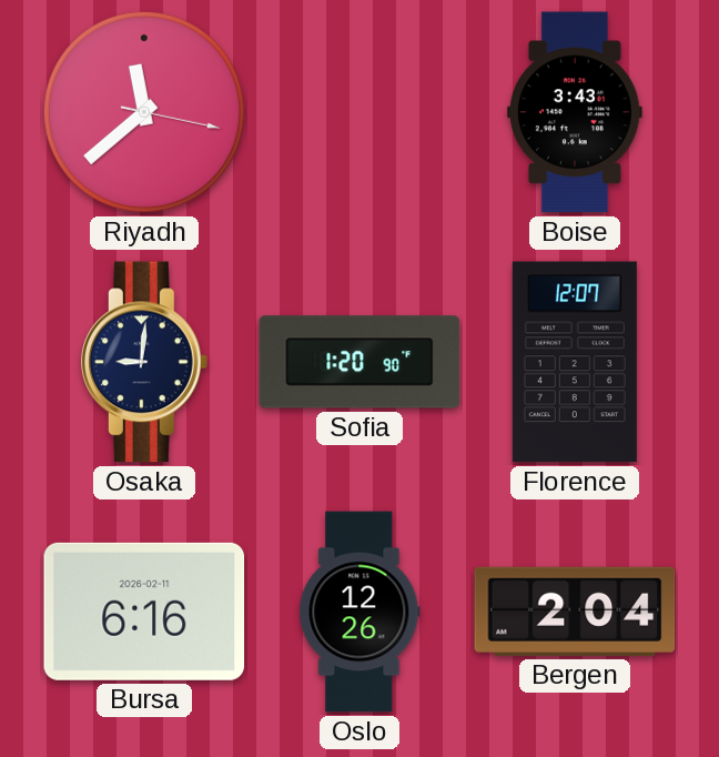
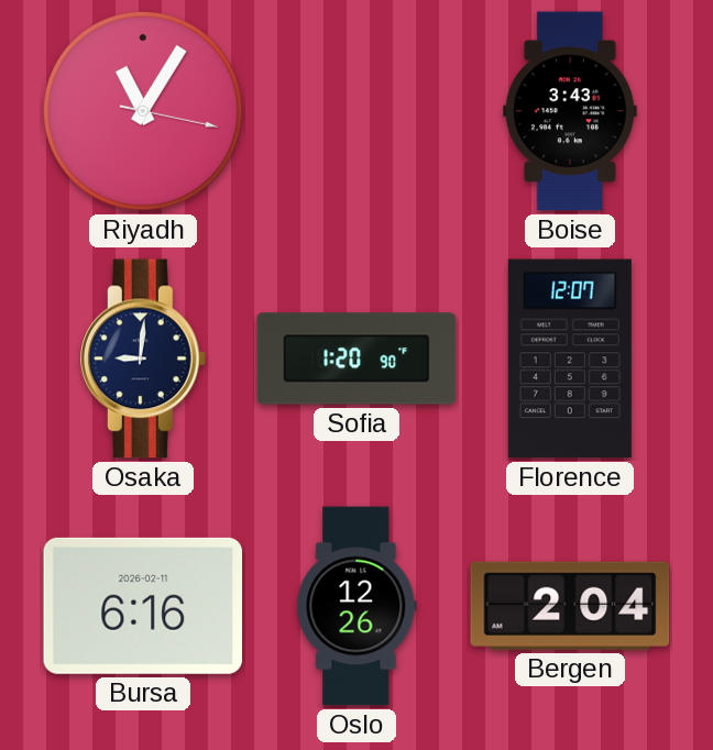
Riyadh: 11:38 -> 11:05
